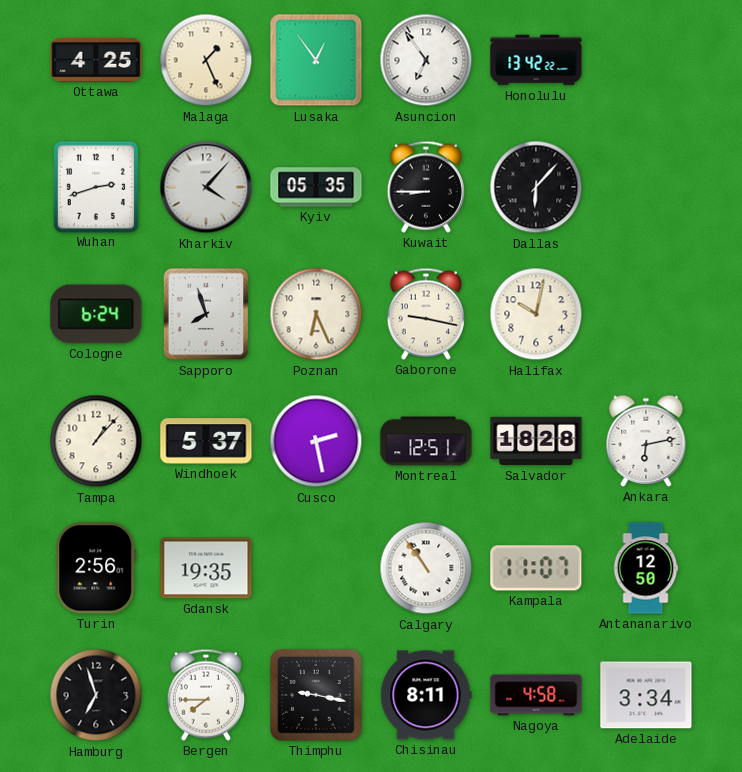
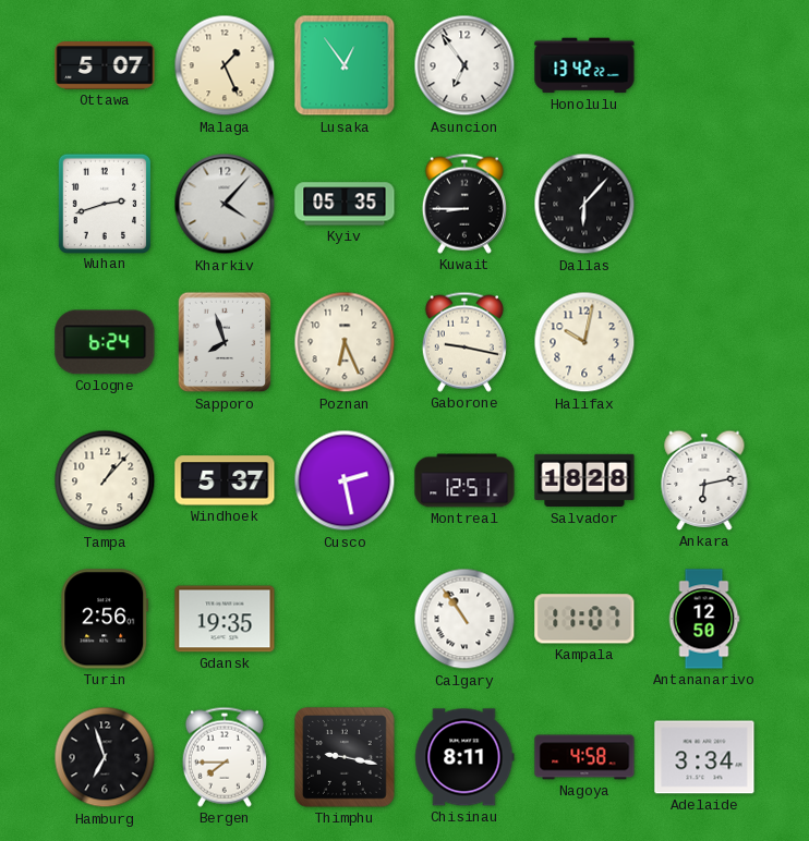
Ottawa: 4:25 -> 5:07
